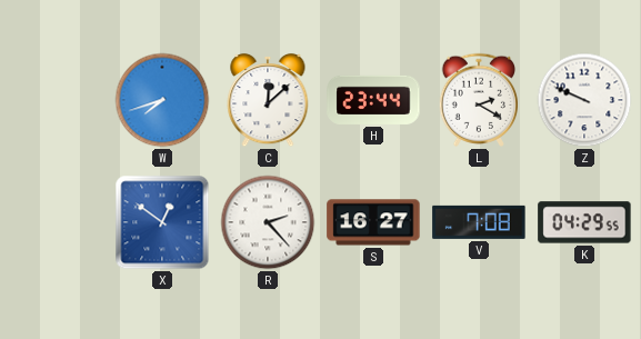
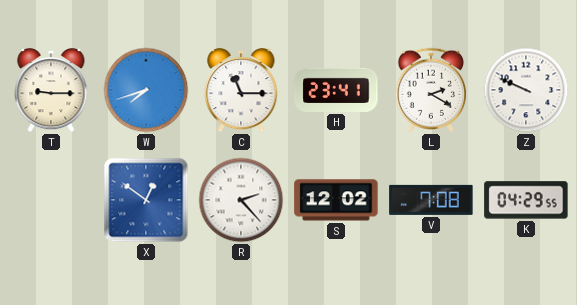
T: none -> 9:15
C: 12:08 -> 11:15
H: 23:44 -> 23:41
S: 16:27 -> 12:02
